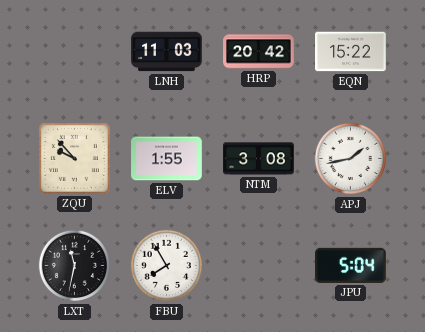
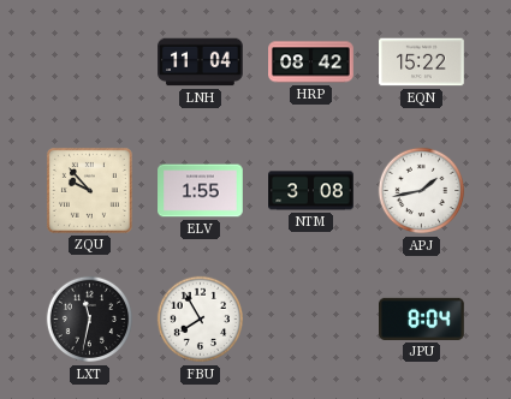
LNH: 11:03 -> 11:04
HRP: 20:42 -> 08:42
JPU: 5:04 -> 8:04
